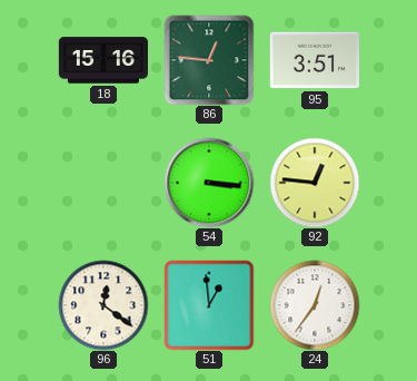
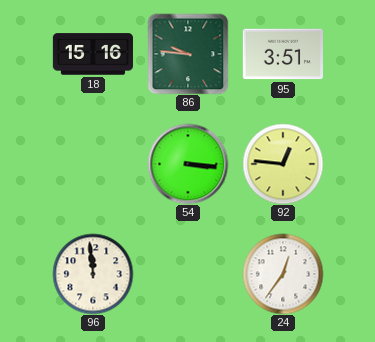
86: 12:46 -> 9:46
96: 12:21 -> 11:59
51: 12:59 -> none
